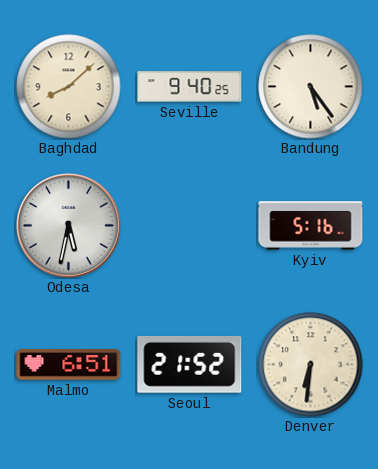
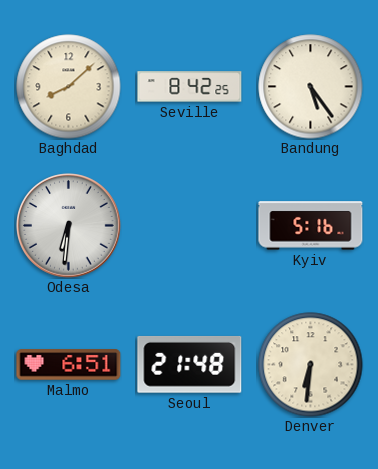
Seville: 9:40 -> 8:42
Odesa: 5:32 -> 6:31
Seoul: 21:52 -> 21:48
